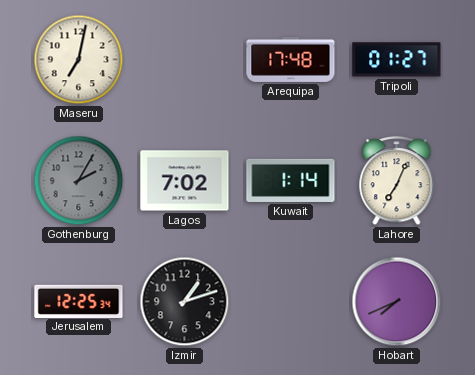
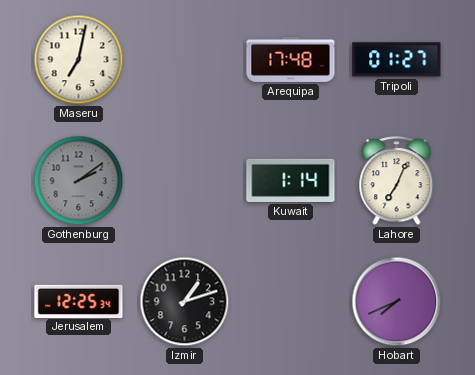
Gothenburg: 2:05 -> 2:09
Lagos: 7:02 -> none
